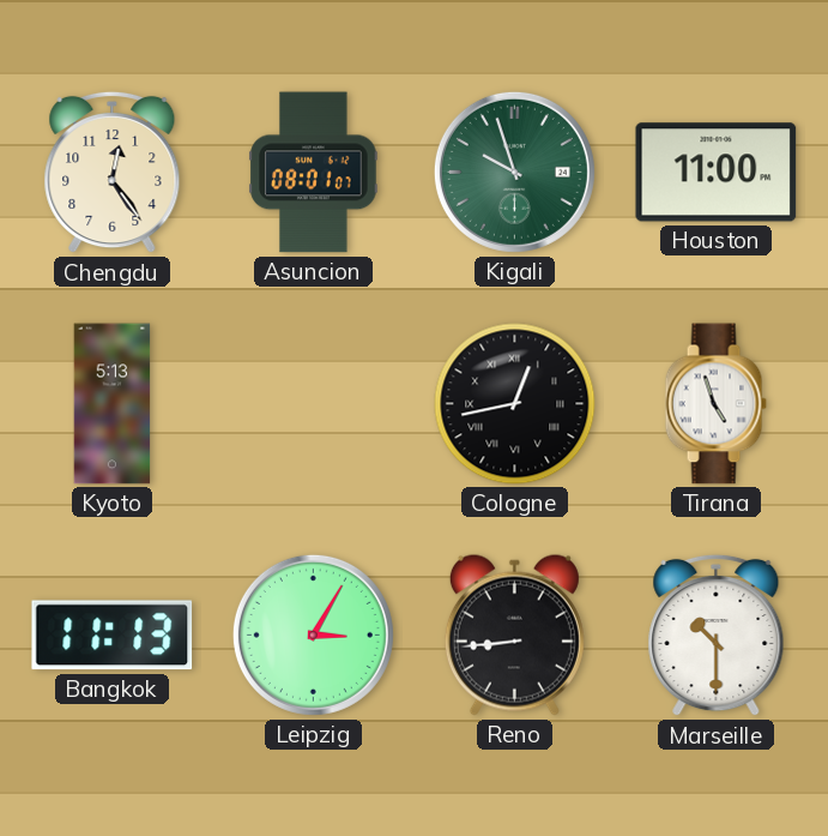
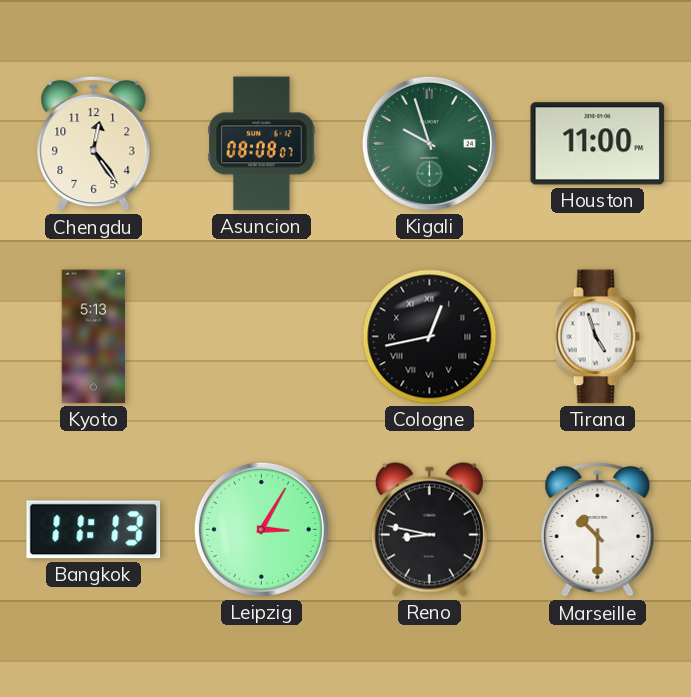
Asuncion: 08:01 -> 08:08
Reno: 8:44 -> 8:47
